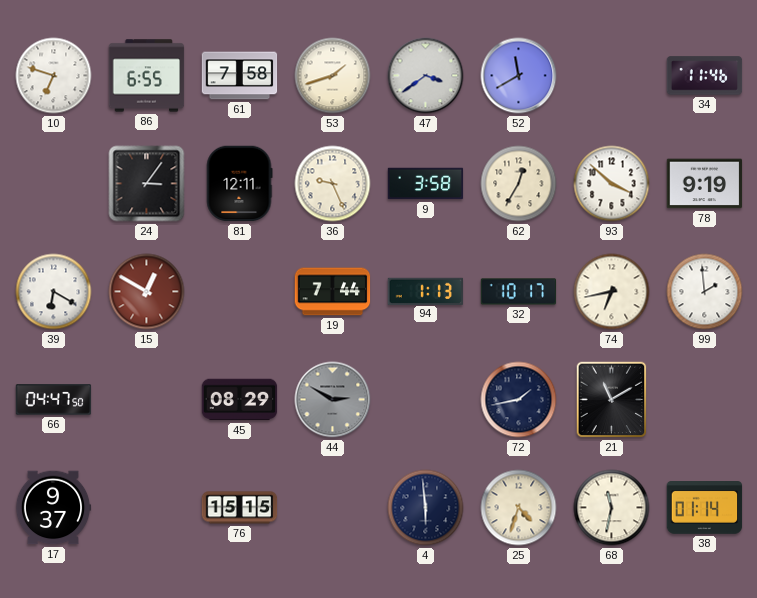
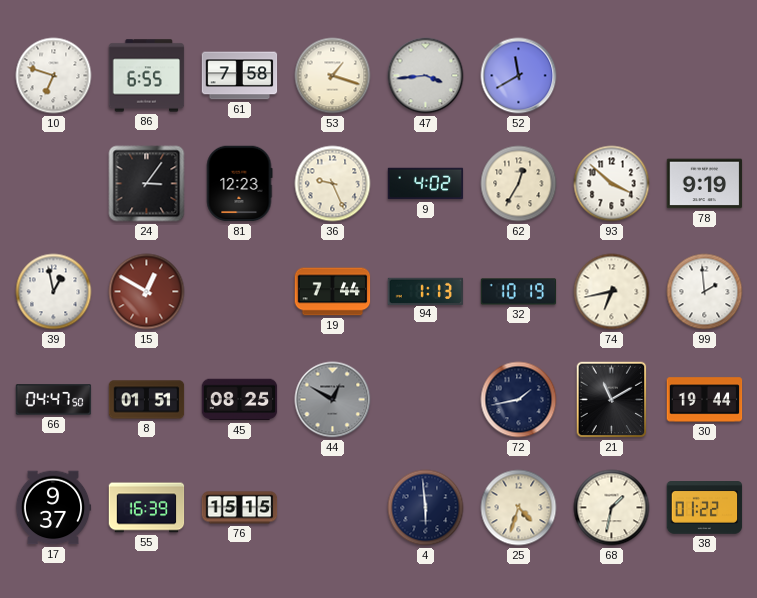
53: 1:42 -> 1:18
47: 3:39 -> 3:44
34: 11:46 -> none
81: 12:11 -> 12:23
9: 3:58 -> 4:02
39: 6:20 -> 12:58
32: 10:17 -> 10:19
8: none -> 01:51
45: 08:29 -> 08:25
44: 2:50 -> 12:50
30: none -> 19:44
55: none -> 16:39
68: 11:32 -> 1:32
38: 01:14 -> 01:22
